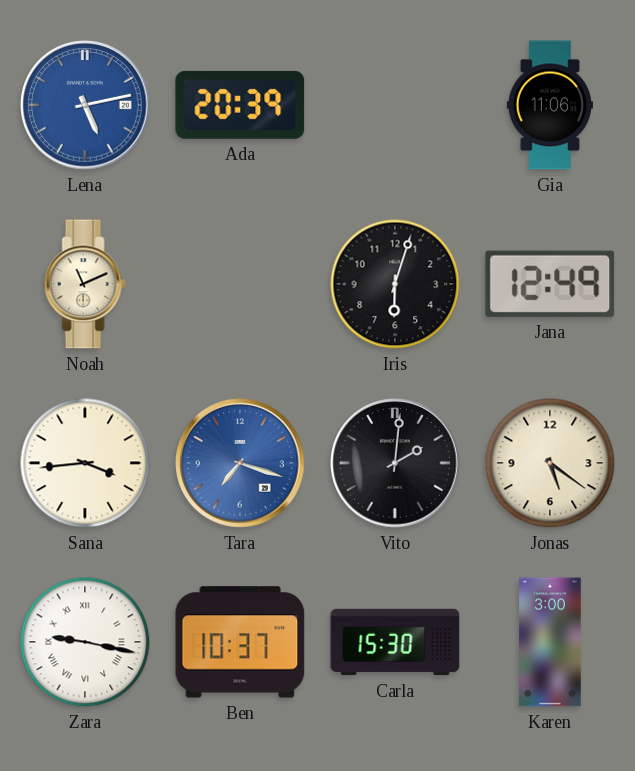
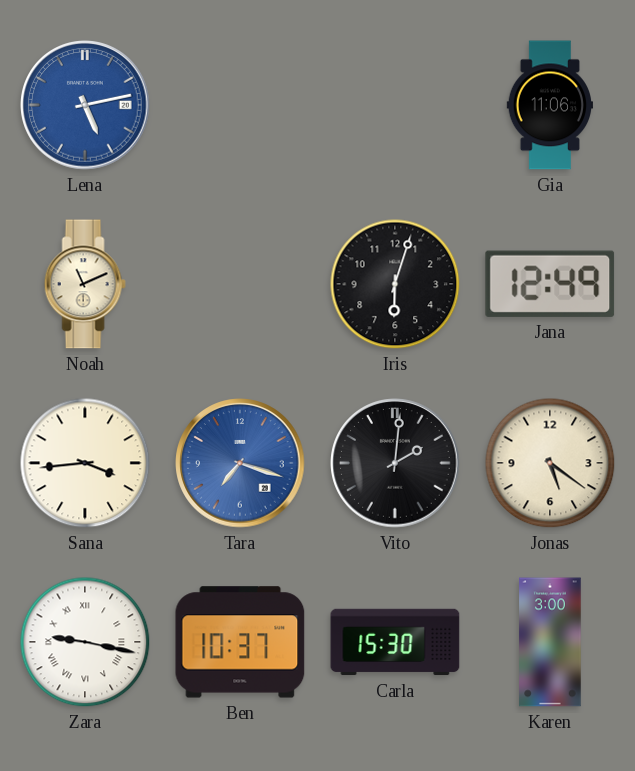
Ada: 20:39 -> none
